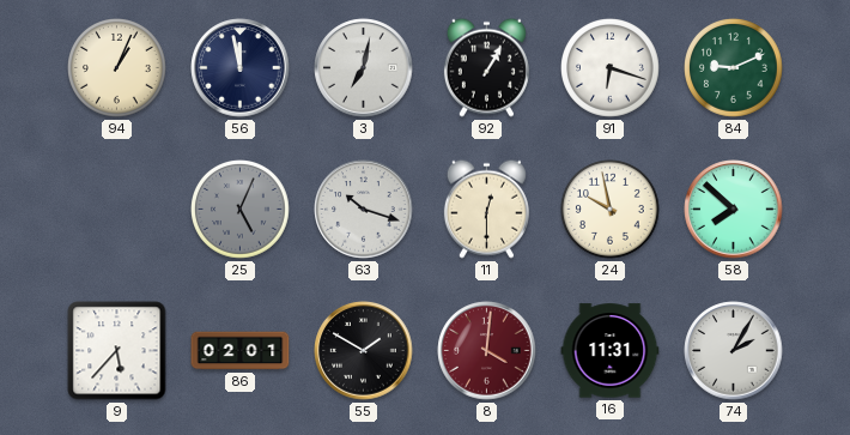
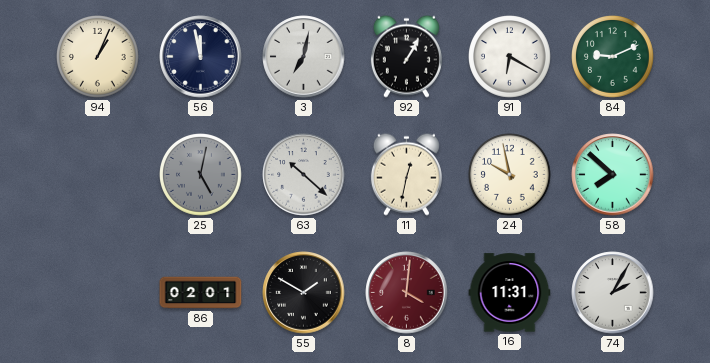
91: 6:18 -> 6:20
25: 5:04 -> 5:02
63: 10:18 -> 10:22
11: 12:30 -> 12:32
9: 5:37 -> none
